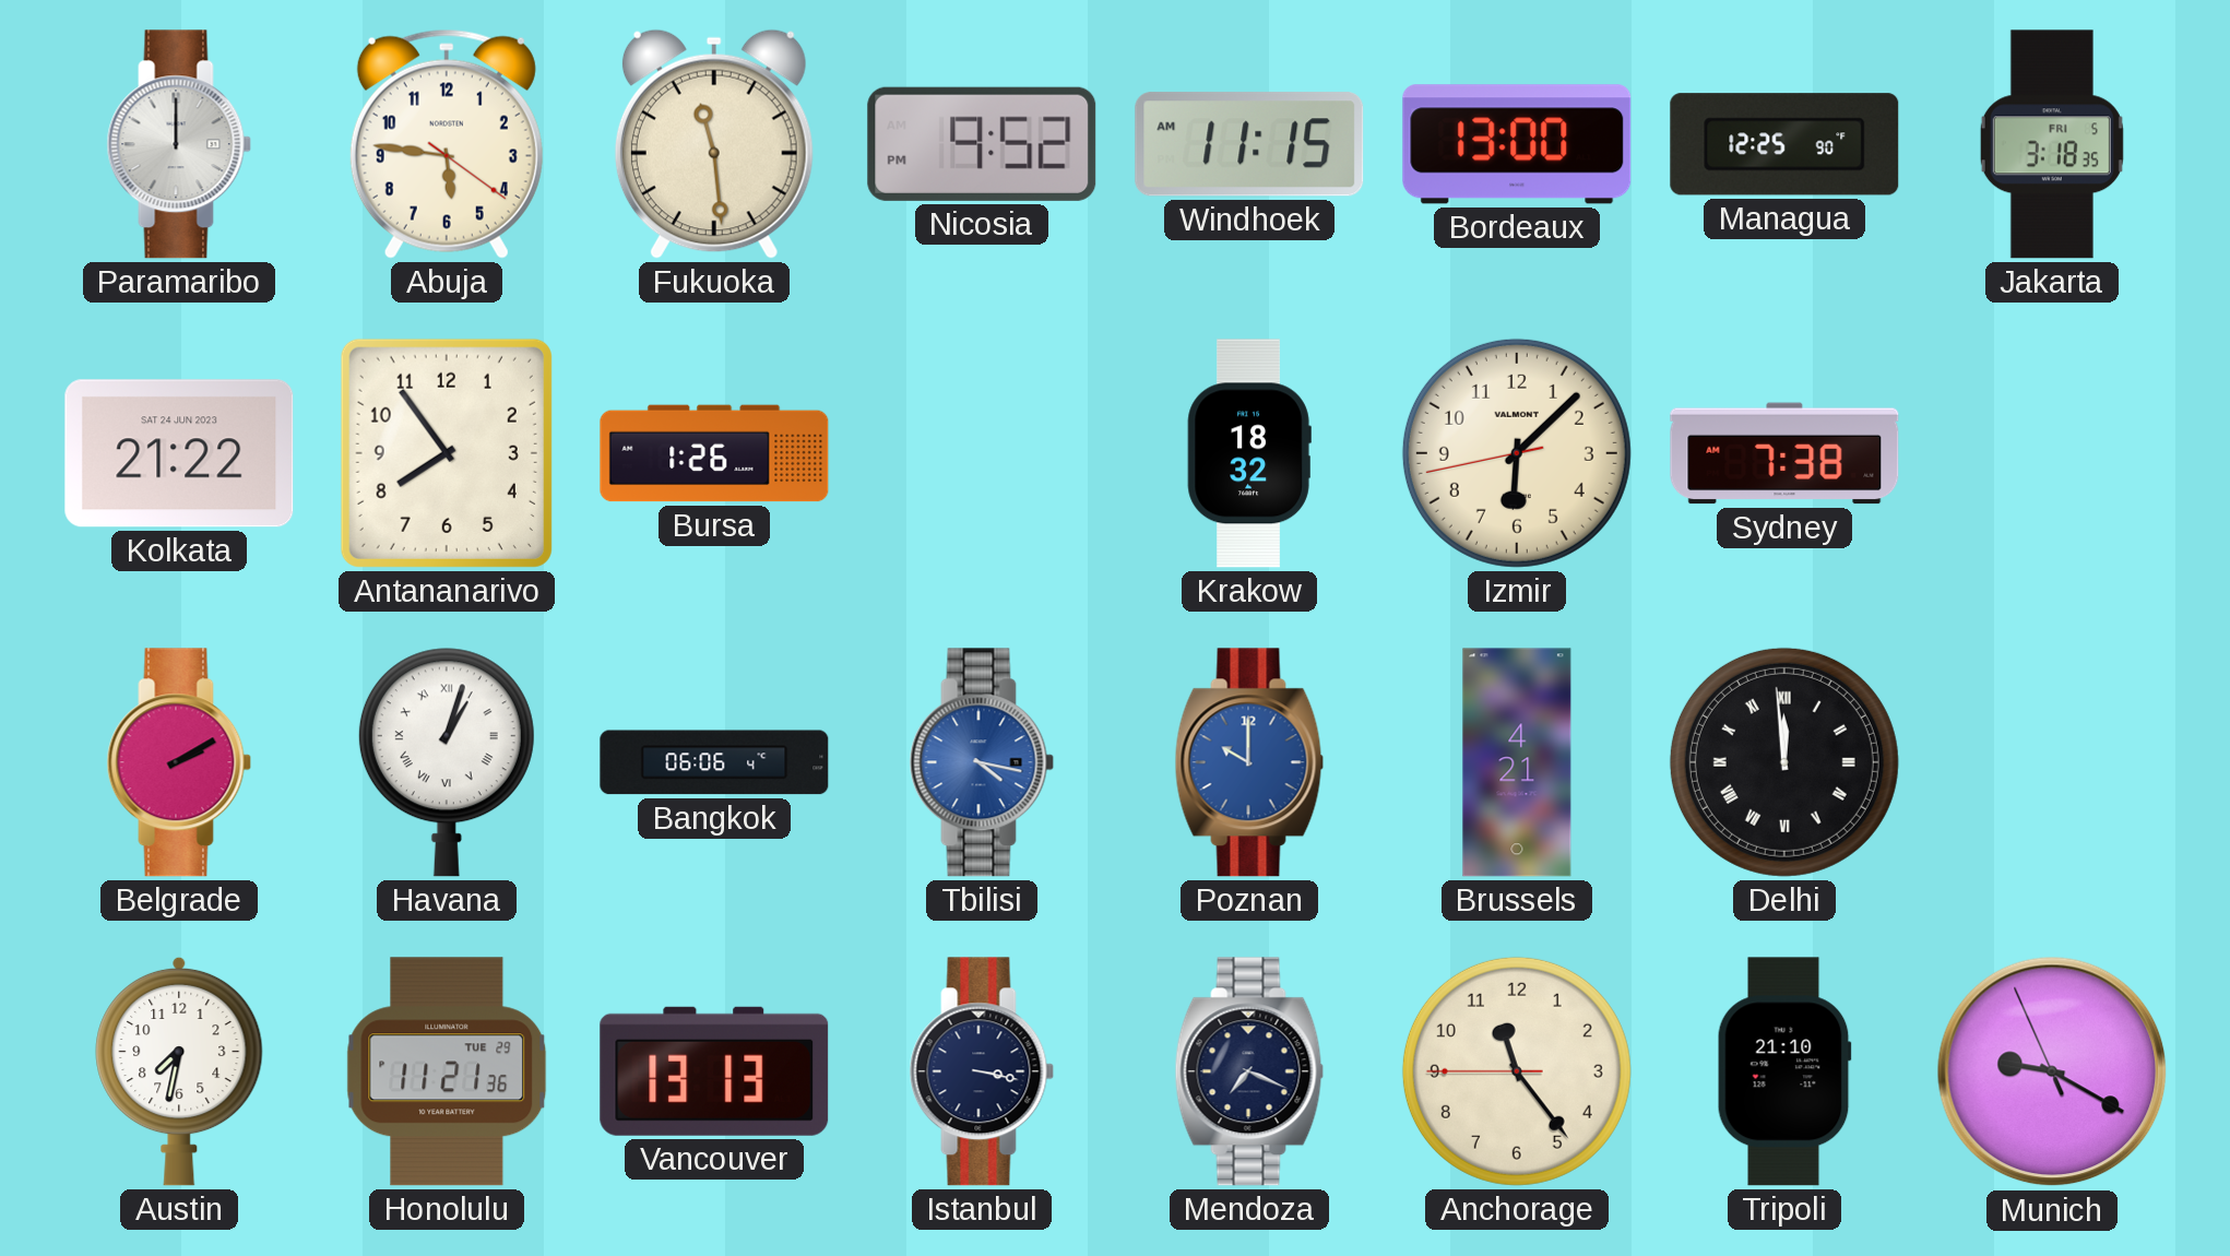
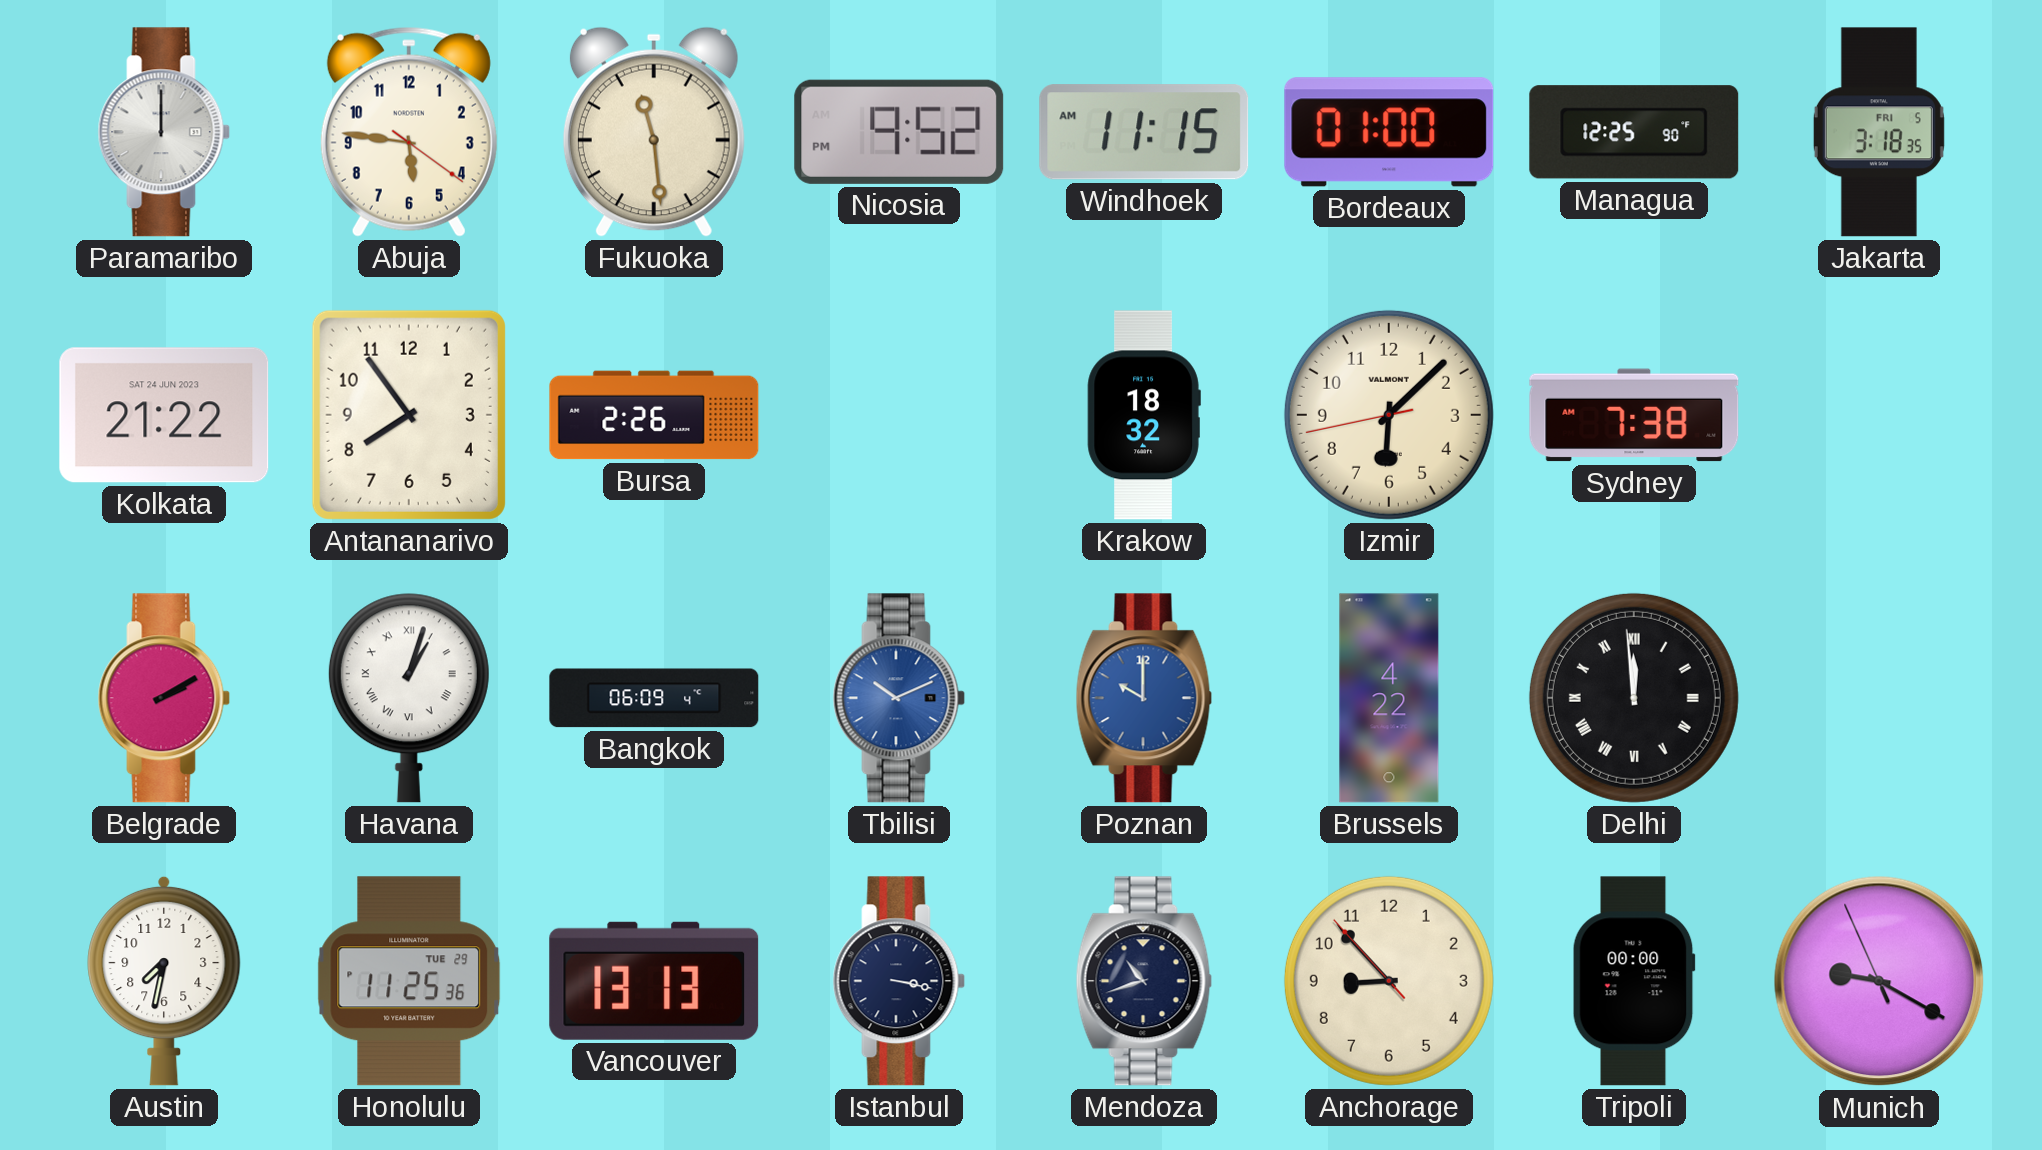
Bordeaux: 13:00 -> 01:00
Bursa: 1:26 -> 2:26
Bangkok: 06:06 -> 06:09
Tbilisi: 4:17 -> 10:11
Brussels: 4:21 -> 4:22
Honolulu: 11:21 -> 11:25
Mendoza: 7:19 -> 10:42
Anchorage: 11:23 -> 8:52
Tripoli: 21:10 -> 00:00
